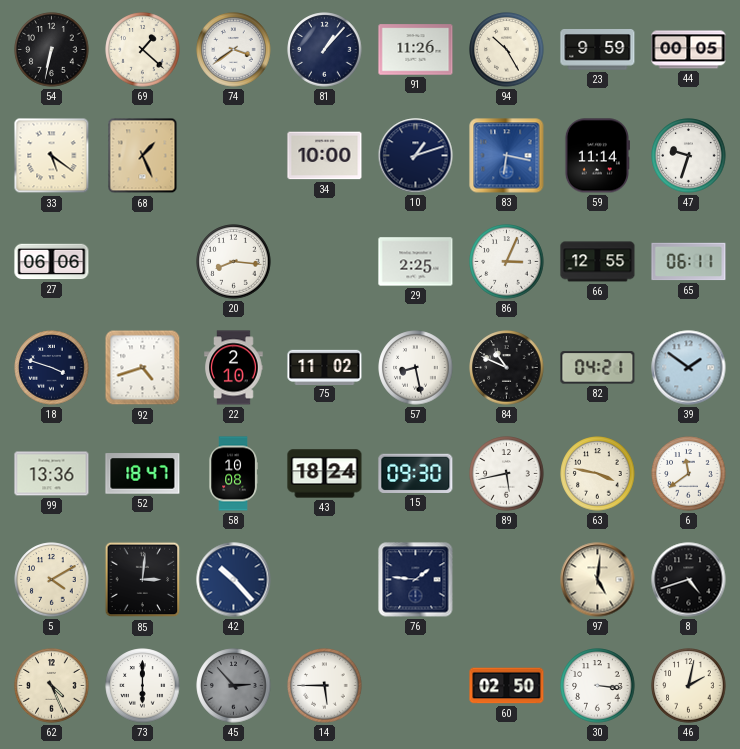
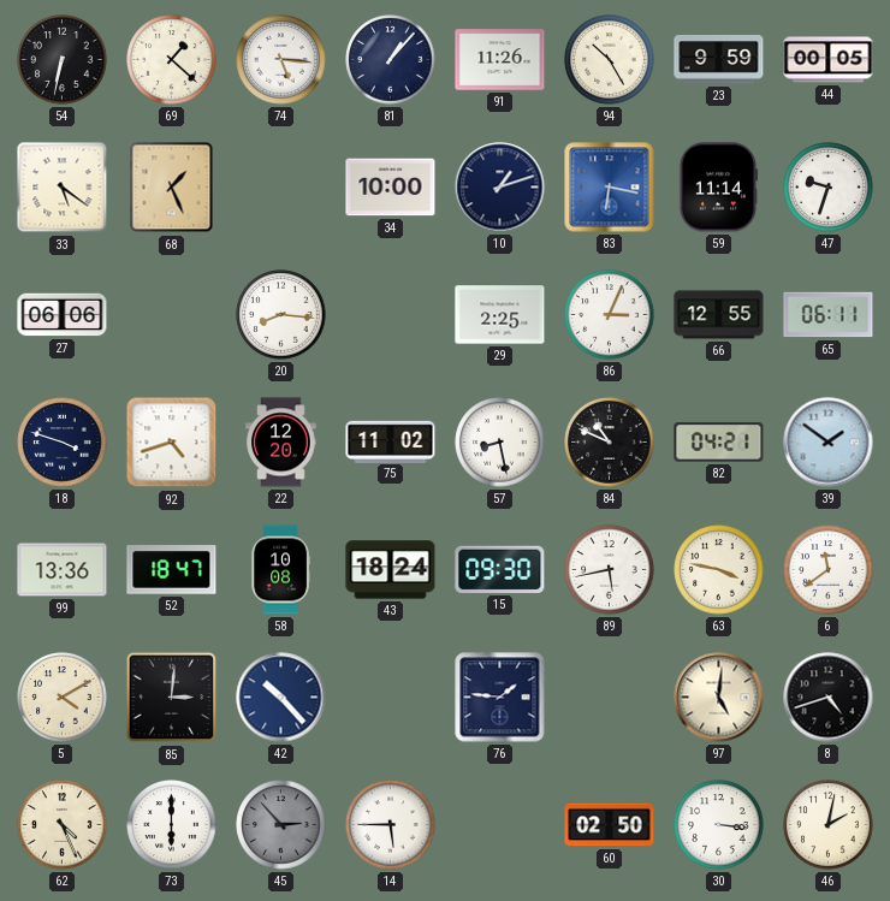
74: 3:39 -> 5:16
22: 2:10 -> 12:20
